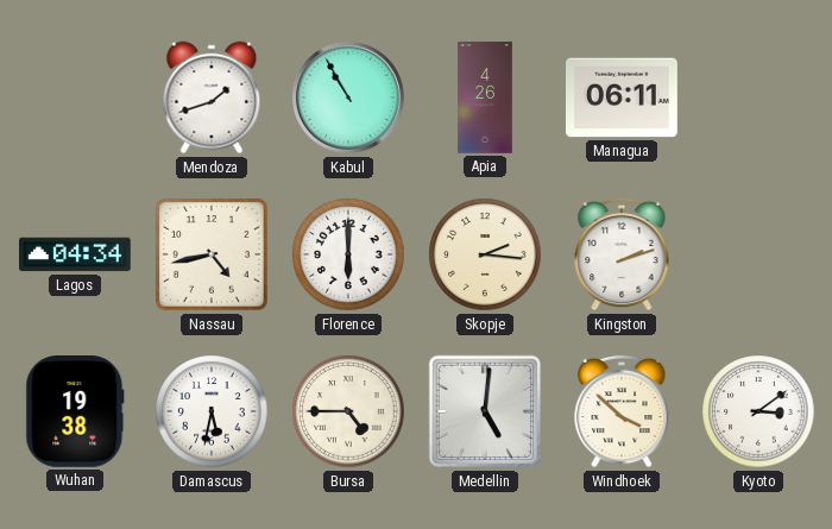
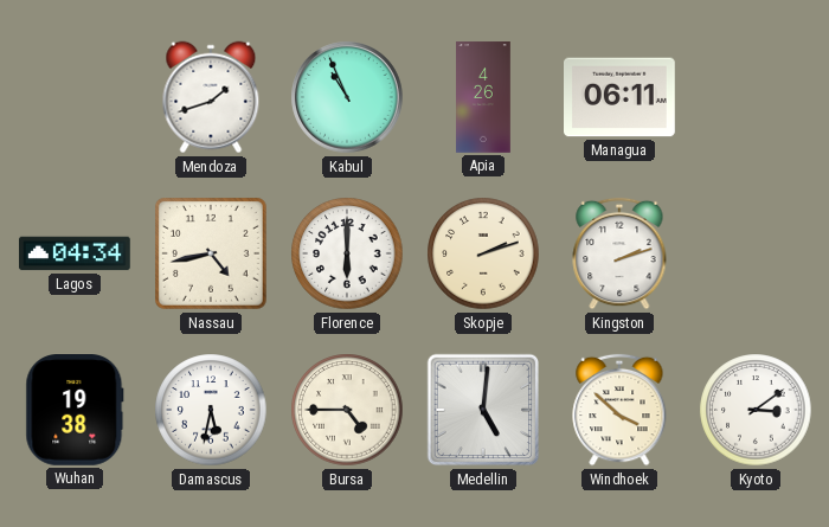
Kabul: 10:55 -> 10:56
Skopje: 2:16 -> 2:12
